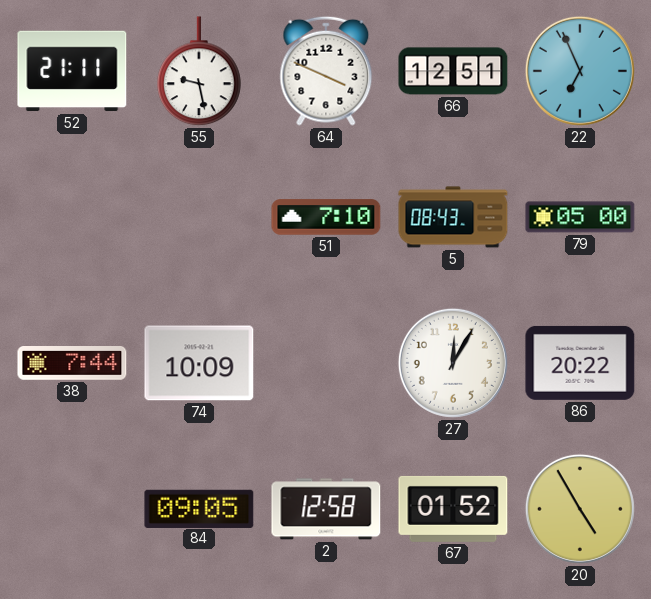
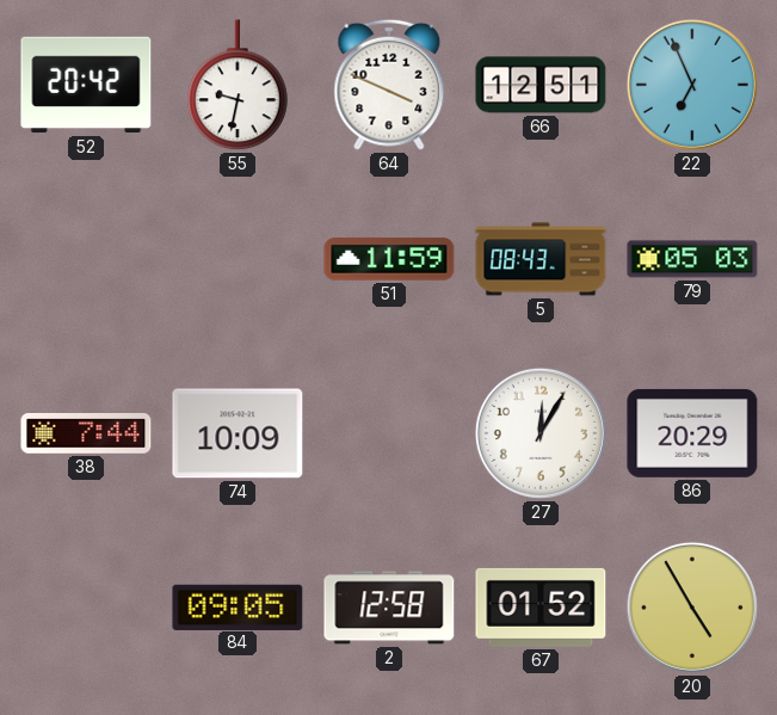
52: 21:11 -> 20:42
55: 9:28 -> 9:32
51: 7:10 -> 11:59
79: 05:00 -> 05:03
86: 20:22 -> 20:29
